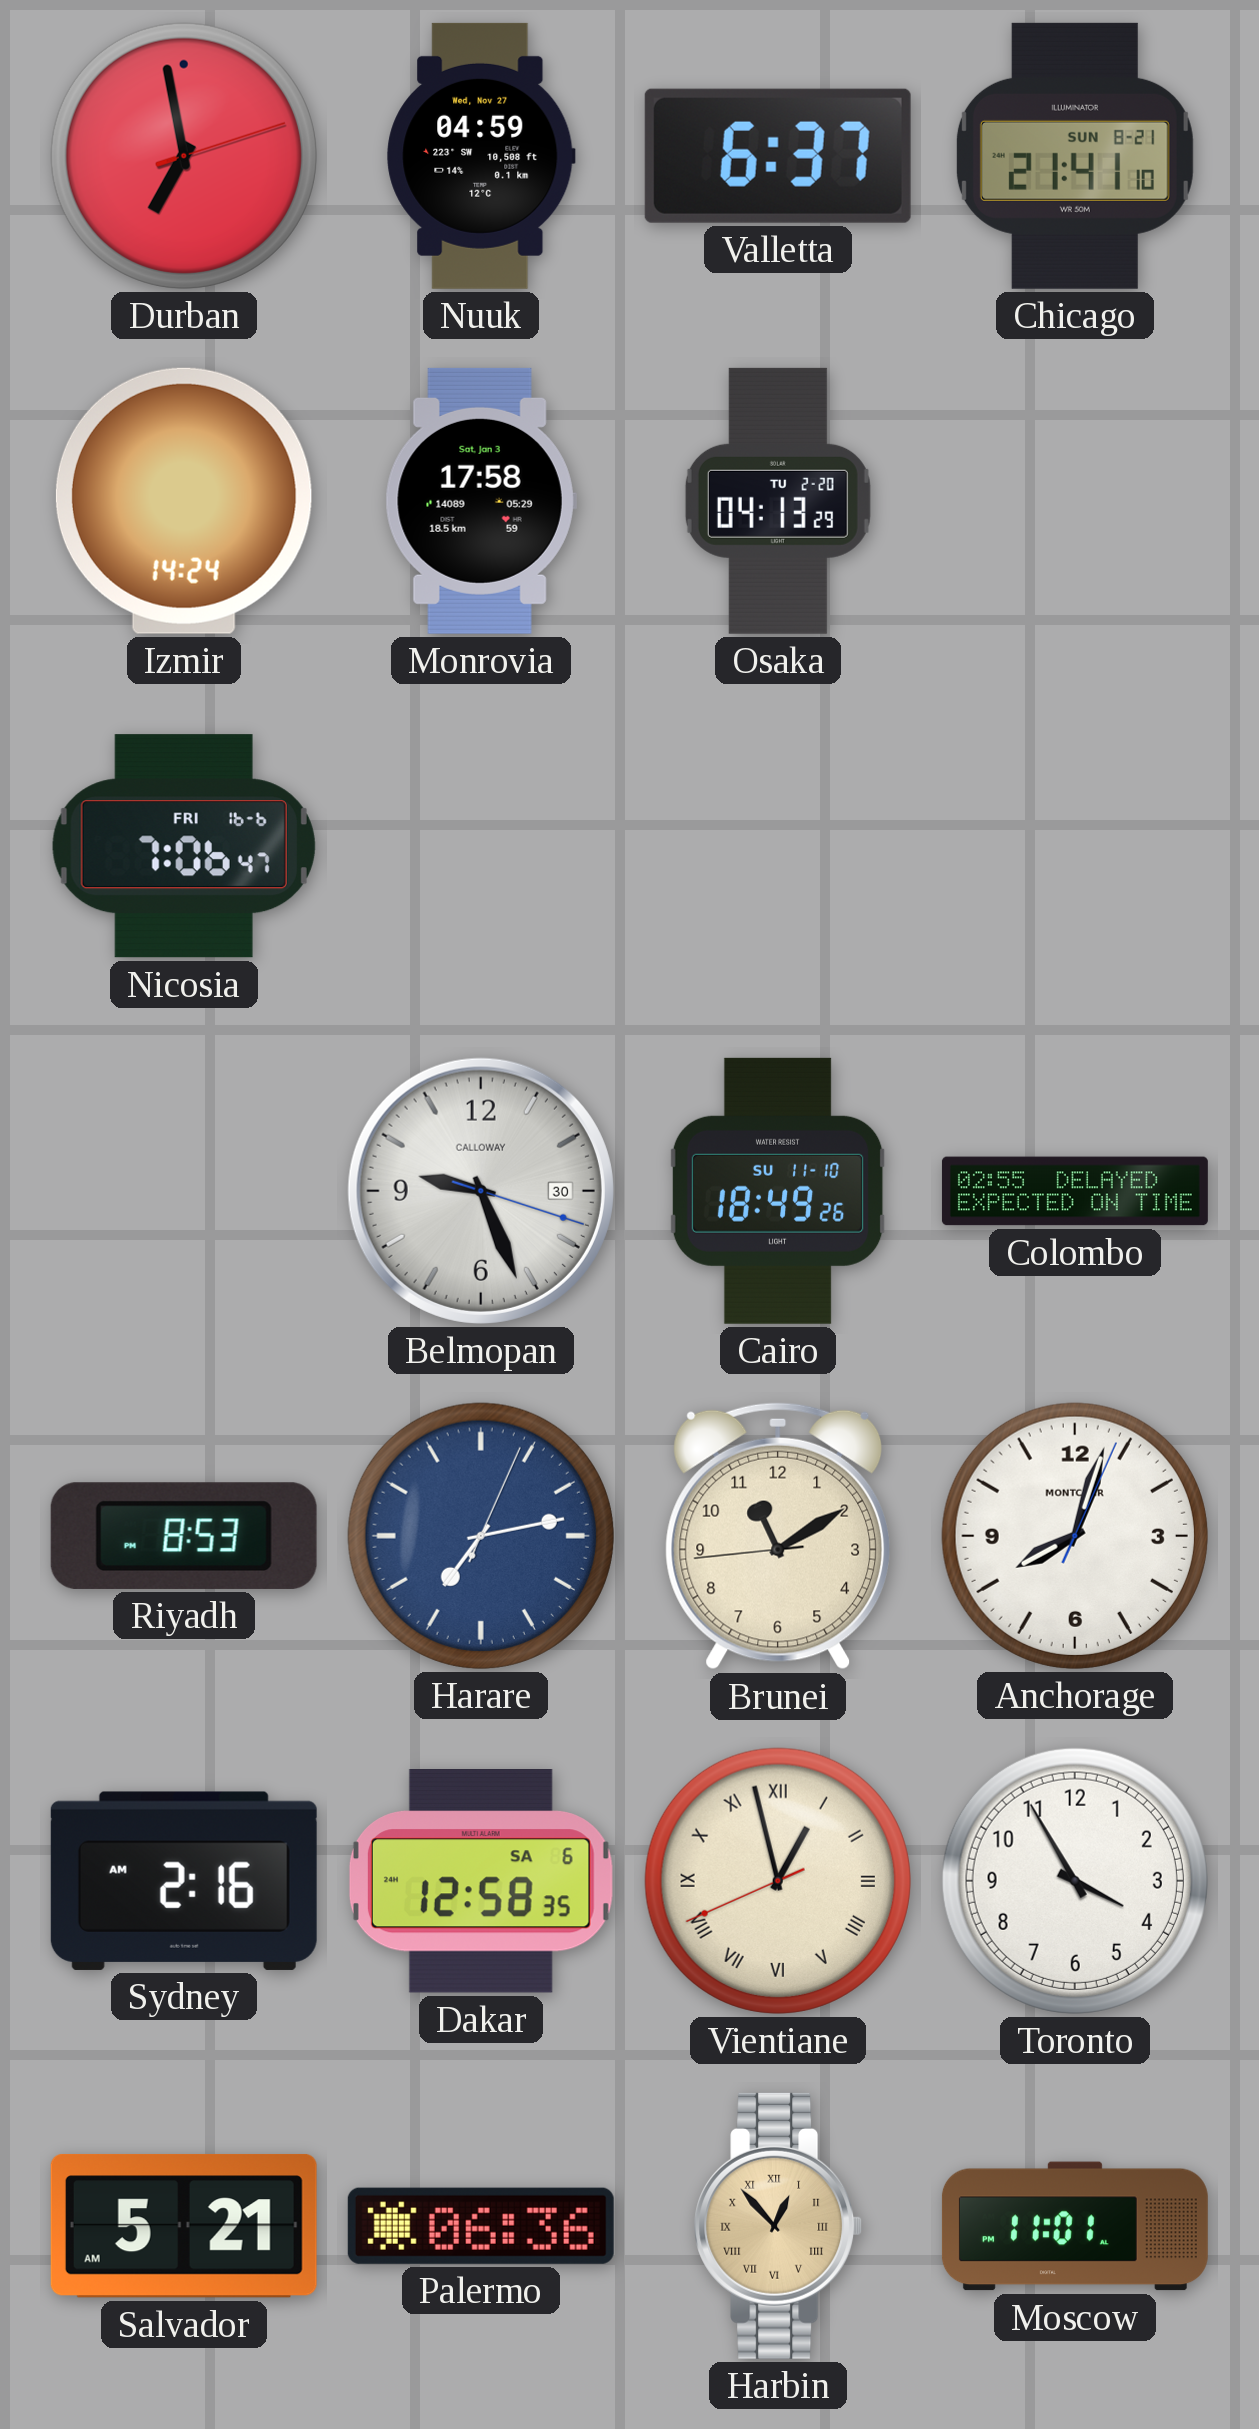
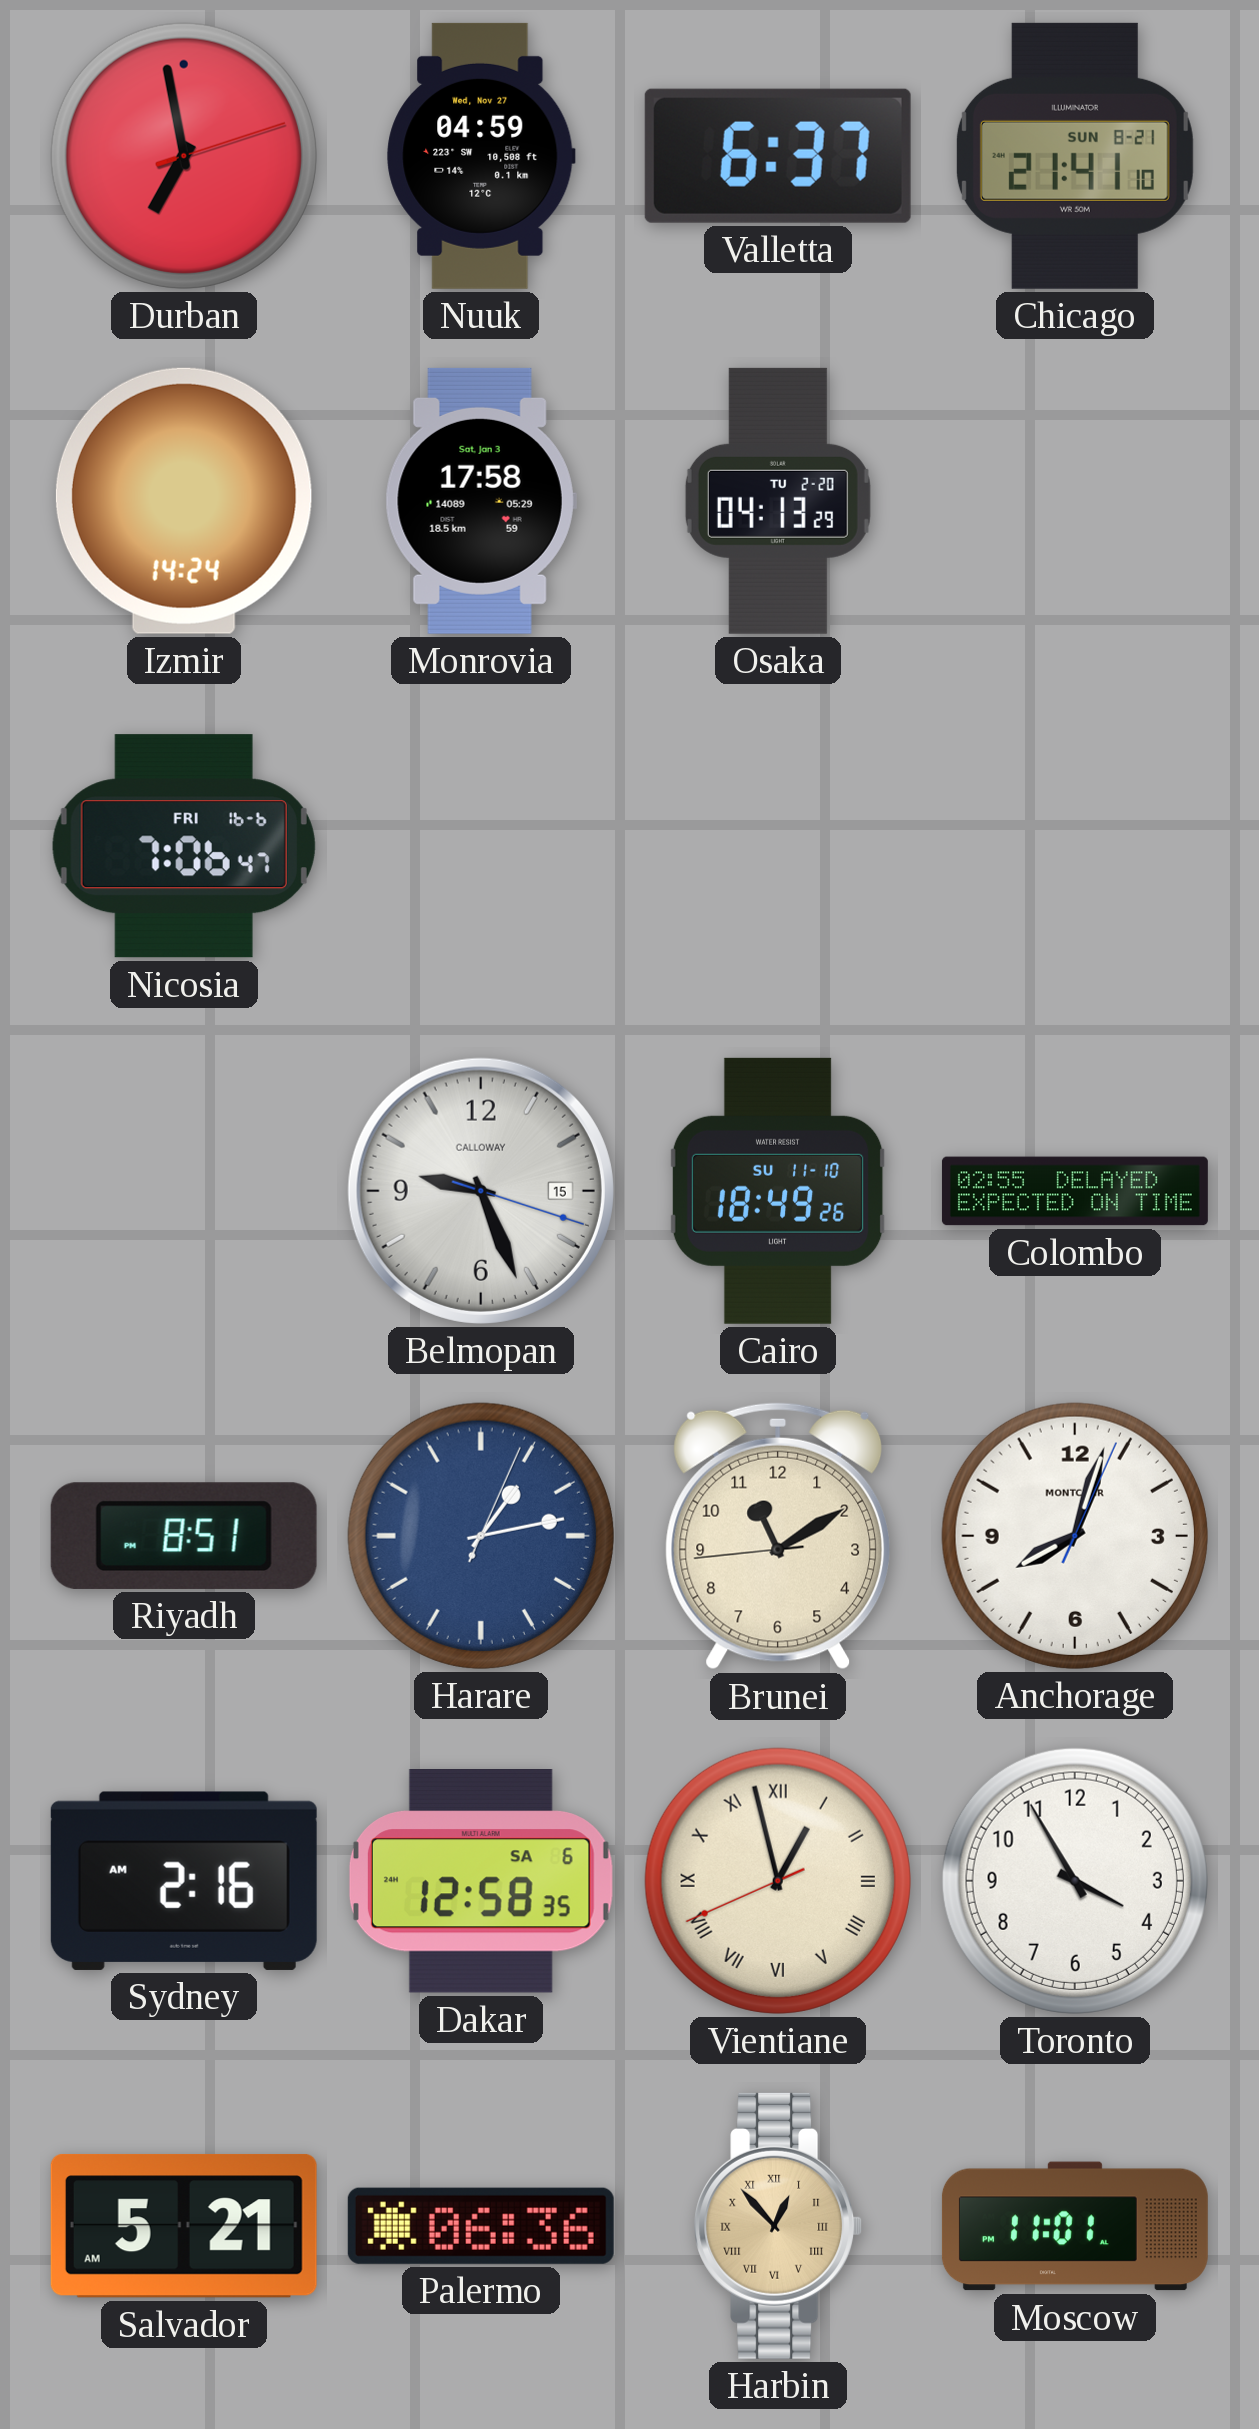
Belmopan date: 30 -> 15
Riyadh: 8:53 -> 8:51
Harare: 7:13 -> 1:13
